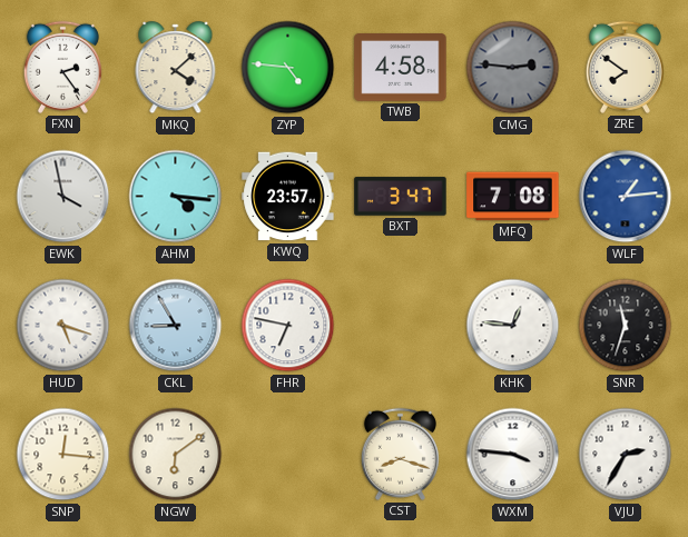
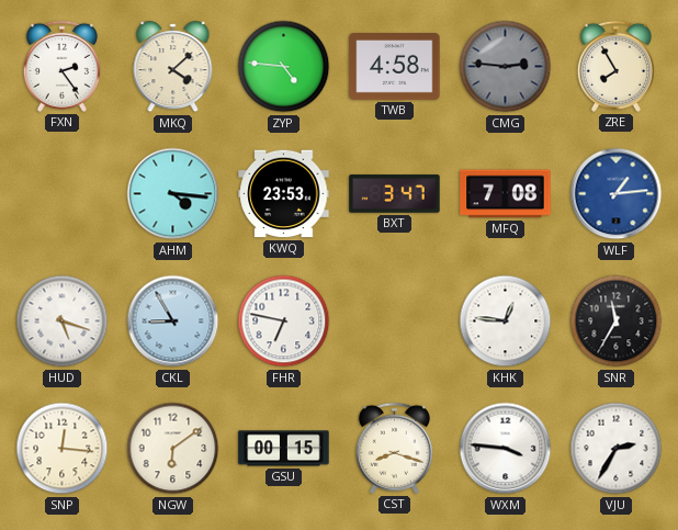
ZRE: 7:51 -> 7:55
EWK: 3:58 -> none
KWQ: 23:57 -> 23:53
SNR: 11:33 -> 11:35
GSU: none -> 00:15
